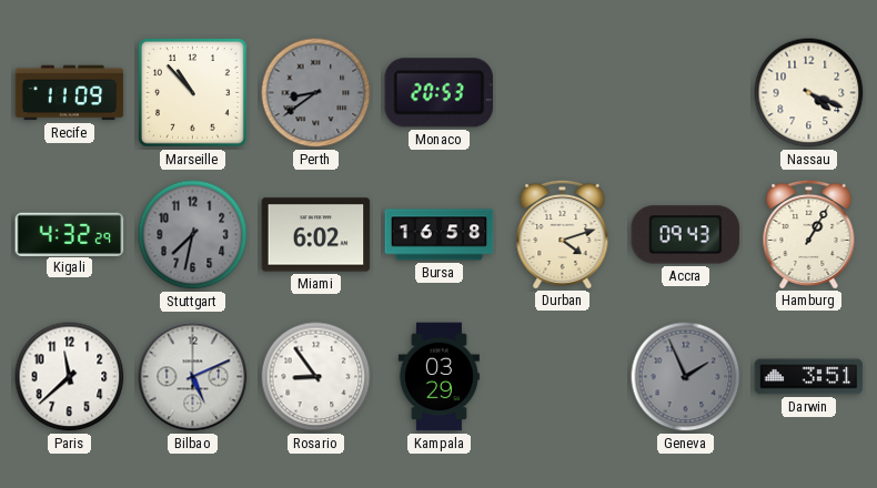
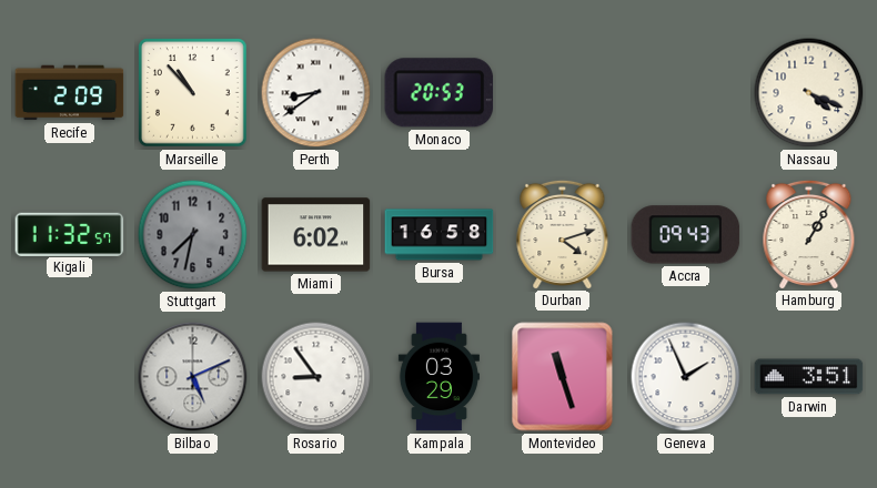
Recife: 11:09 -> 2:09
Perth dial: grey -> white
Kigali: 4:32 -> 11:32
Paris: 11:38 -> none
Montevideo: none -> 11:27
Geneva dial: grey -> white
